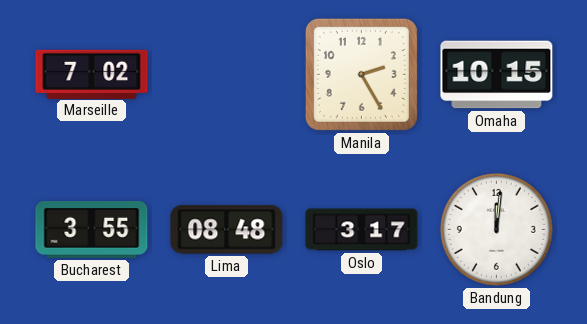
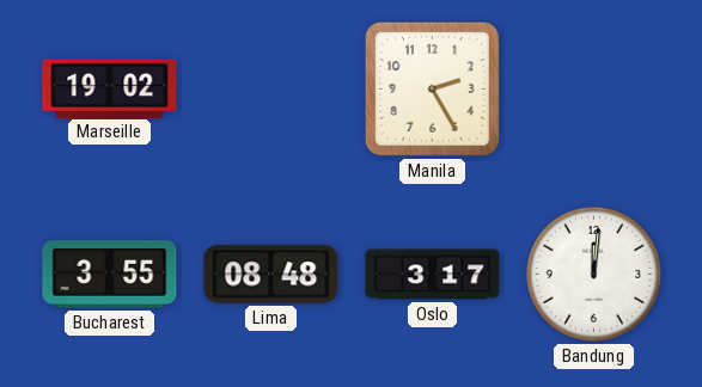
Marseille: 7:02 -> 19:02
Omaha: 10:15 -> none
